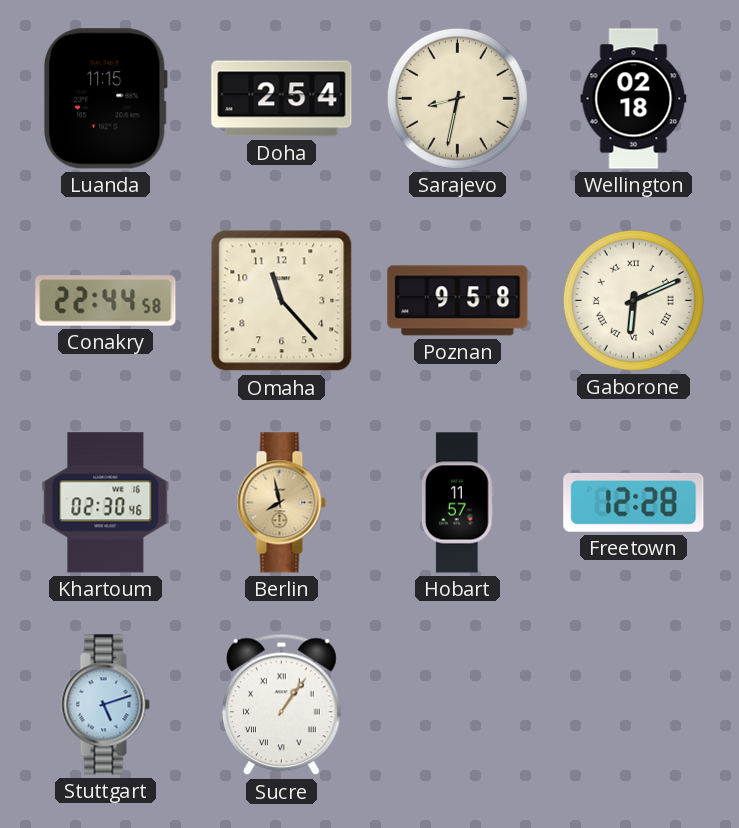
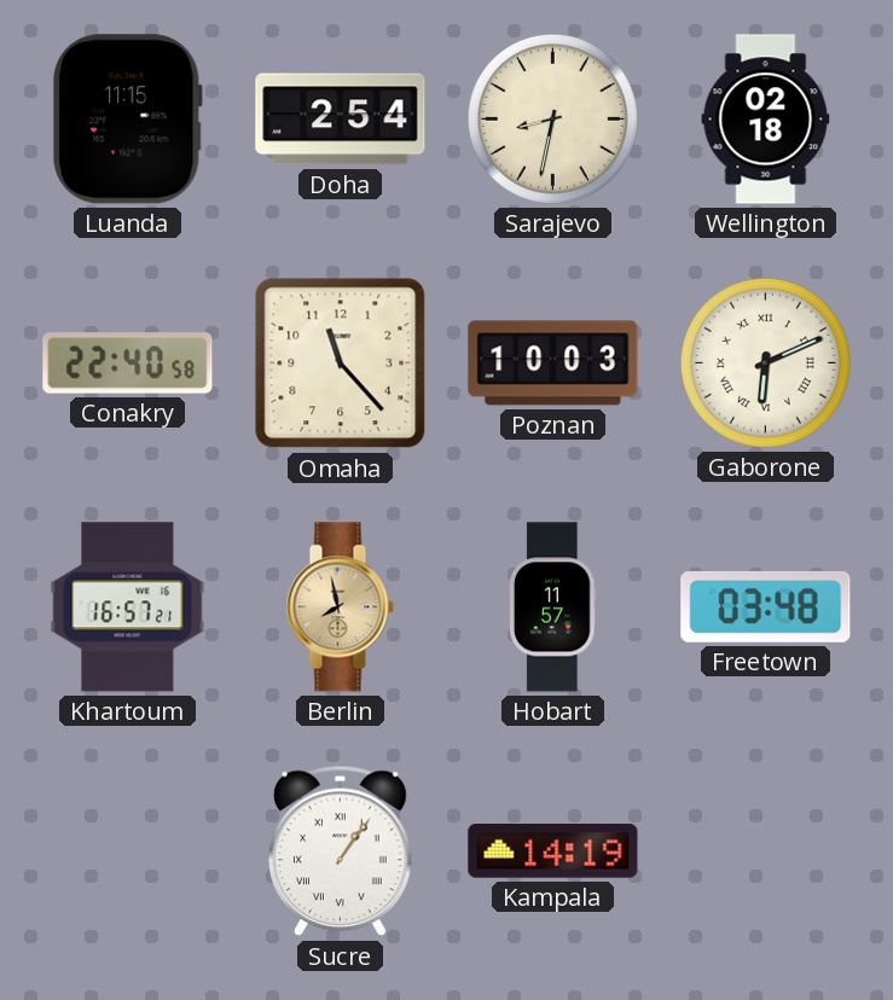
Conakry: 22:44 -> 22:40
Poznan: 9:58 -> 10:03
Khartoum: 02:30 -> 16:57
Freetown: 12:28 -> 03:48
Stuttgart: 5:12 -> none
Kampala: none -> 14:19
